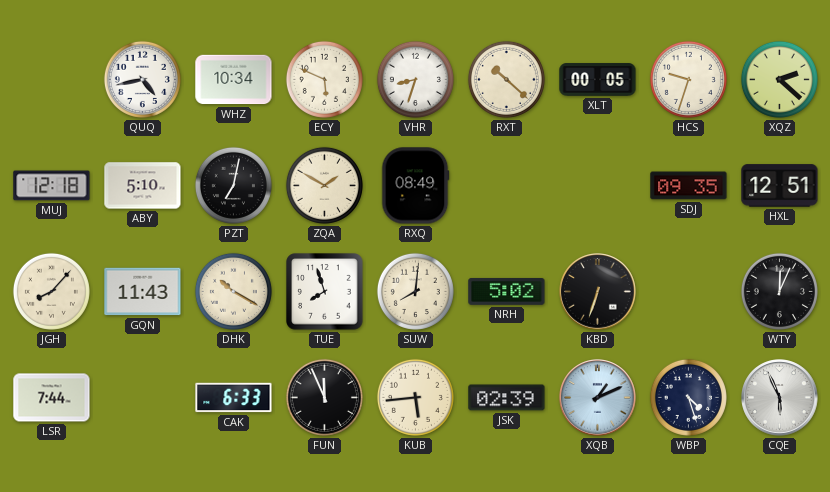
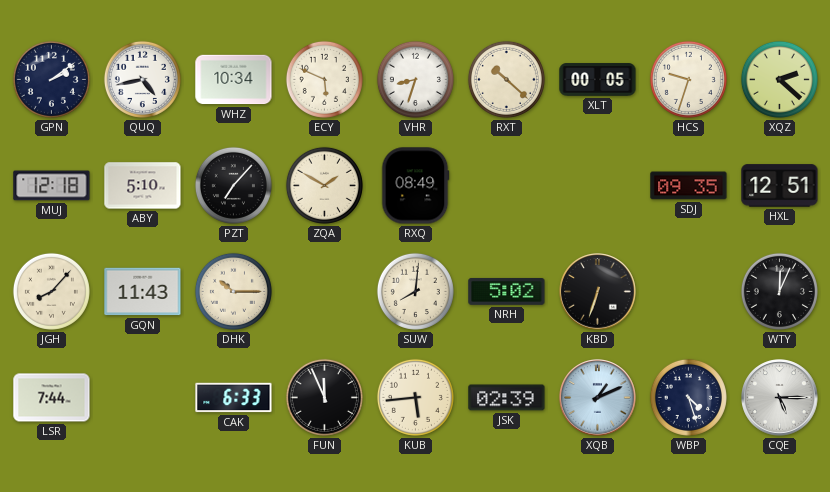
GPN: none -> 2:09
PZT: 7:02 -> 7:07
DHK: 10:20 -> 10:15
TUE: 7:57 -> none
CQE: 5:56 -> 5:15
